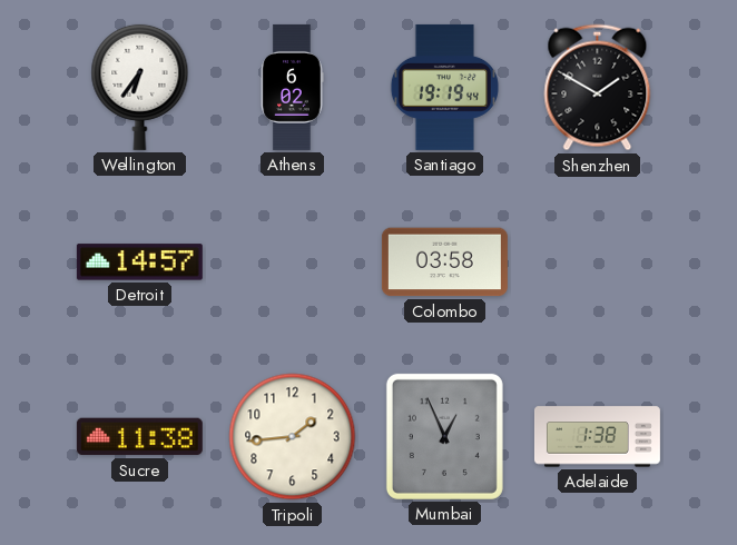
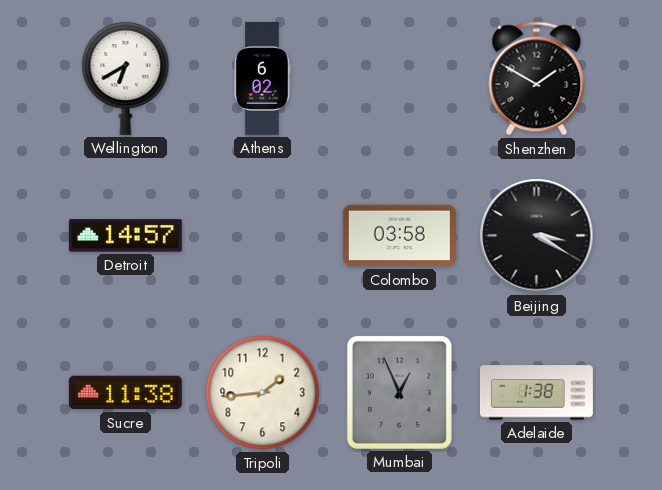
Wellington: 6:36 -> 6:40
Santiago: 19:19 -> none
Beijing: none -> 3:20
